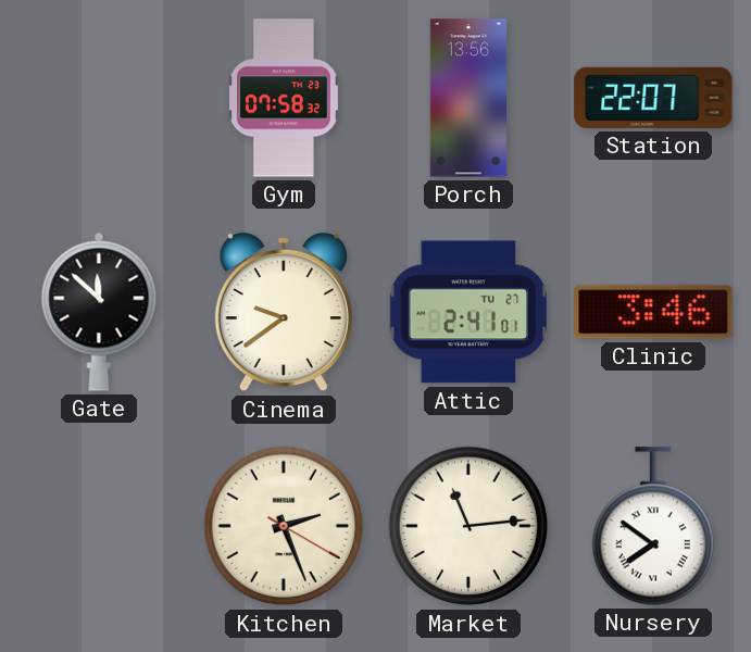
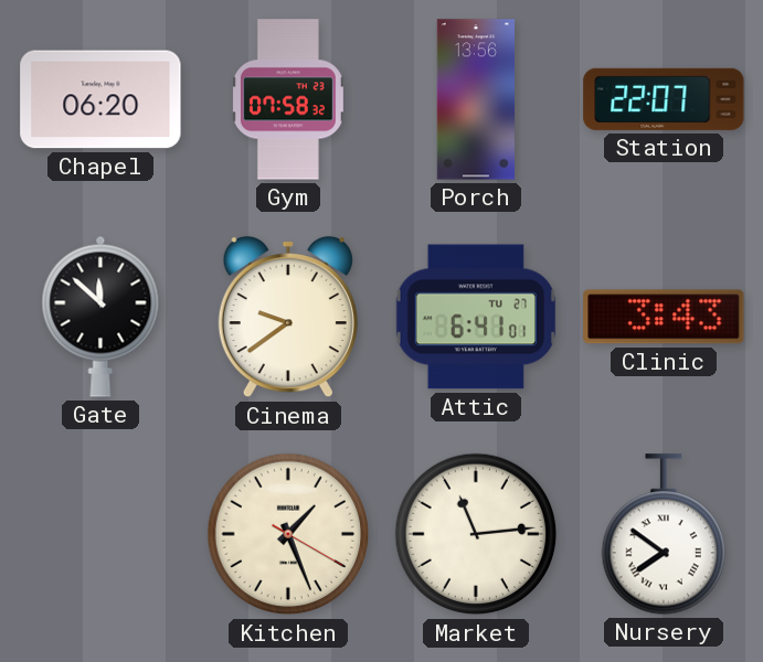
Chapel: none -> 06:20
Attic: 2:41 -> 6:41
Clinic: 3:46 -> 3:43
Kitchen: 2:26 -> 1:26
